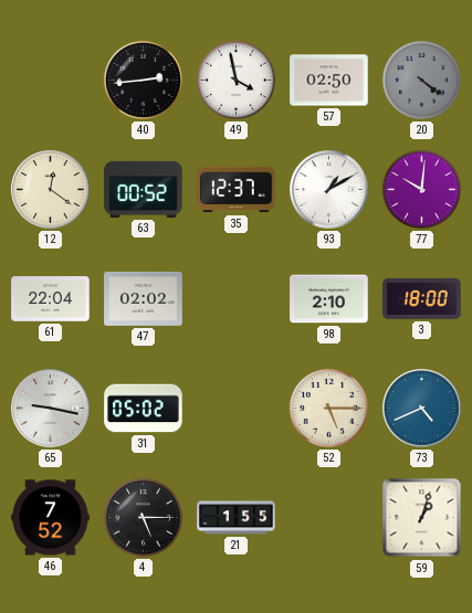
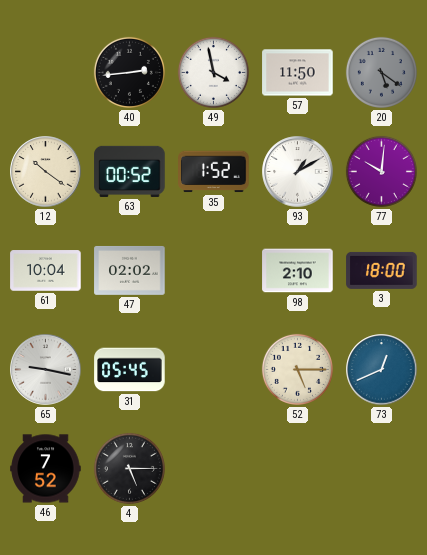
57: 02:50 -> 11:50
20: 4:21 -> 5:21
12: 12:21 -> 10:21
35: 12:37 -> 1:52
61: 22:04 -> 10:04
31: 05:02 -> 05:45
73: 4:41 -> 12:41
21: 1:55 -> none
59: 1:03 -> none
